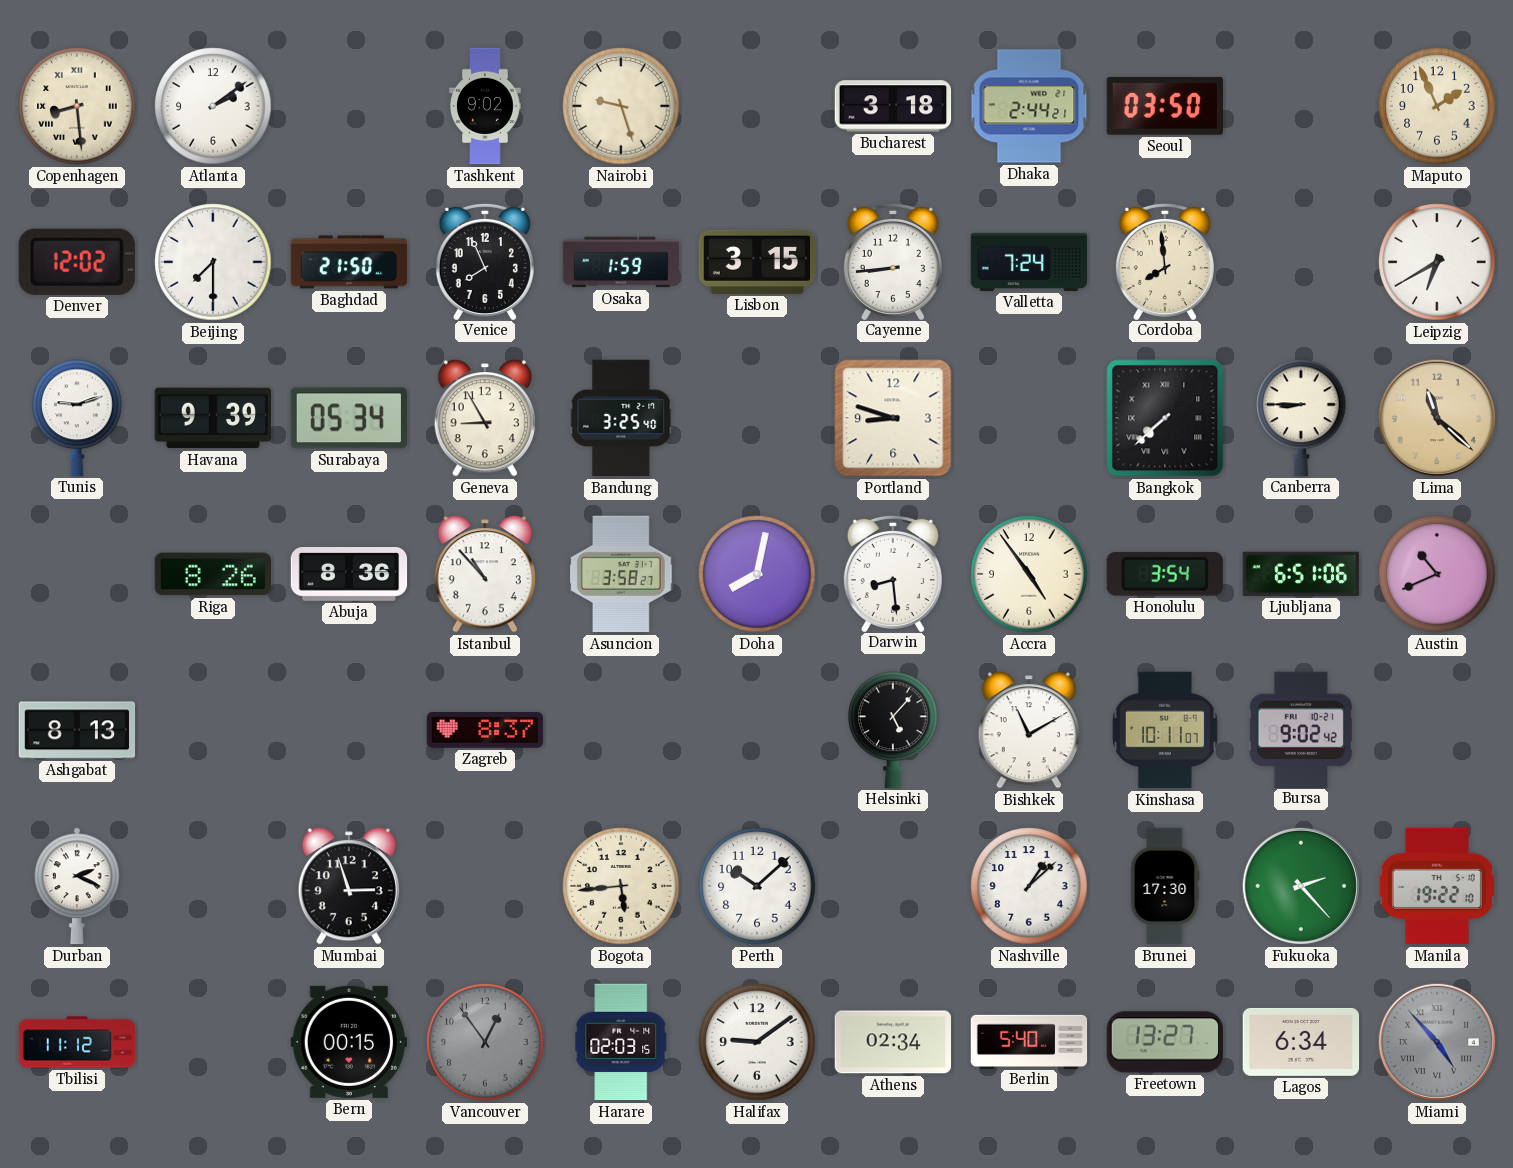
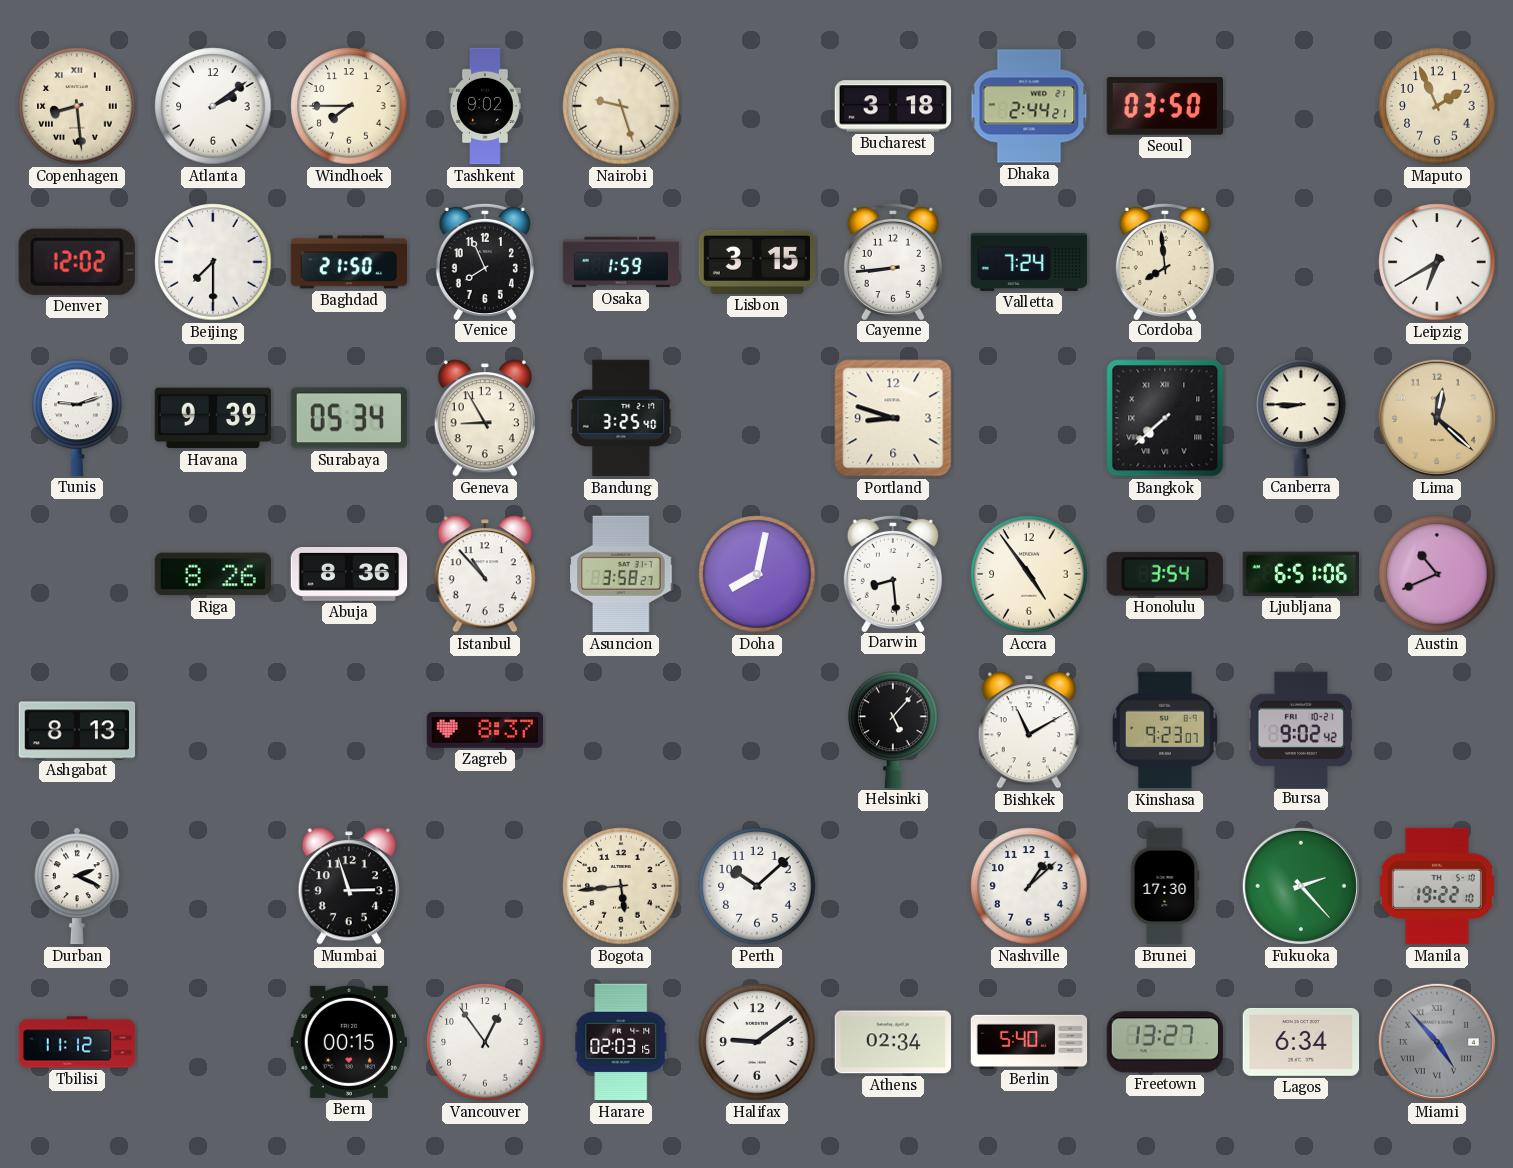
Windhoek: none -> 7:45
Lima: 11:22 -> 12:22
Kinshasa: 10:11 -> 9:23
Vancouver dial: grey -> white
